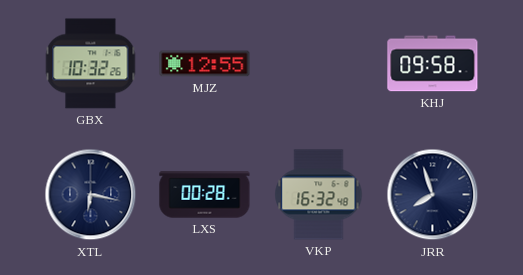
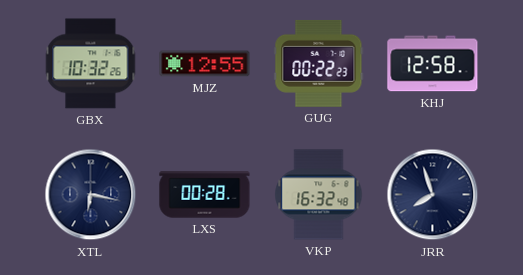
GUG: none -> 00:22
KHJ: 09:58 -> 12:58
